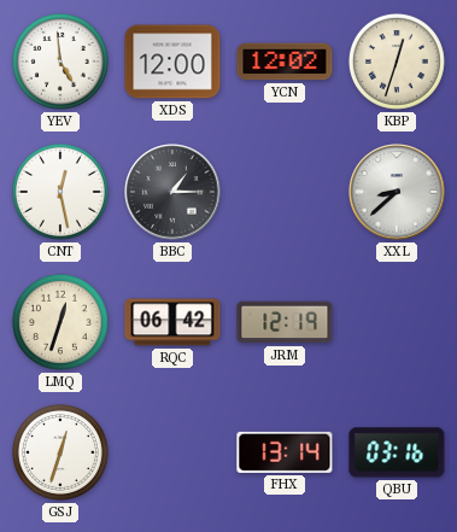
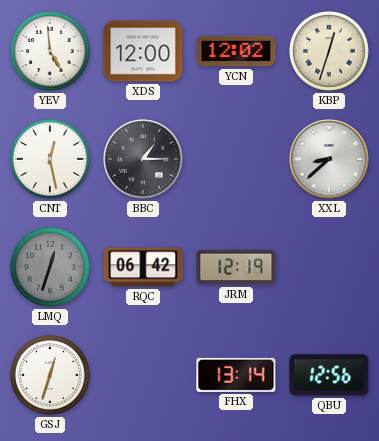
LMQ dial: cream -> grey
QBU: 03:16 -> 12:56
